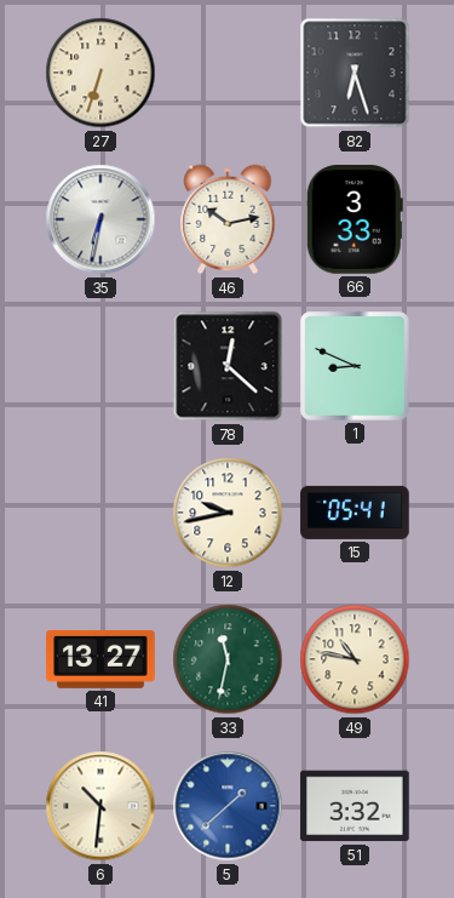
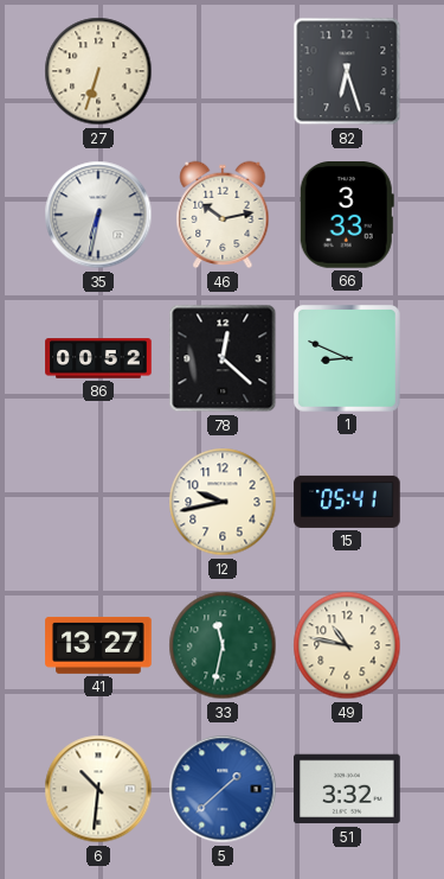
86: none -> 00:52
